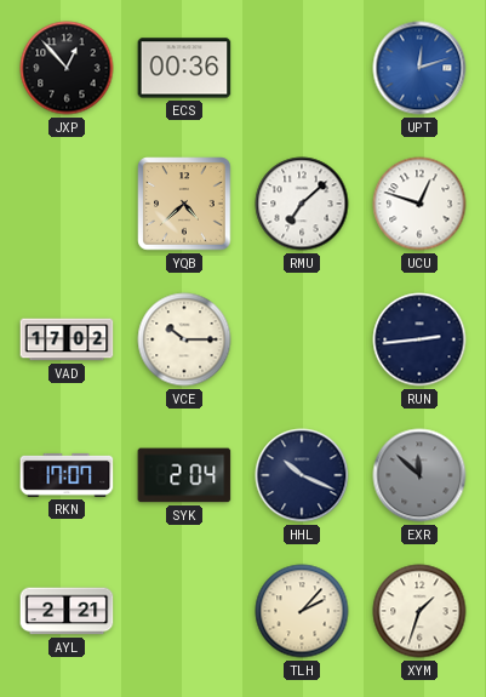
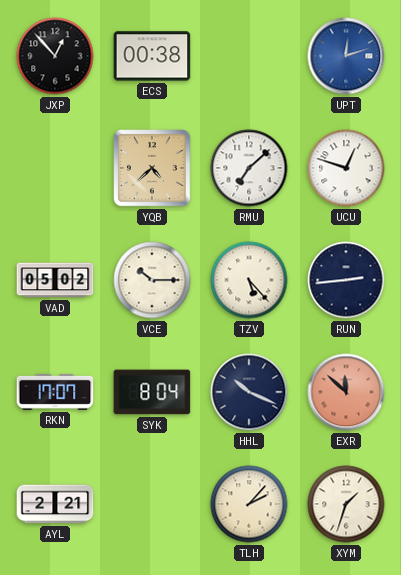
ECS: 00:36 -> 00:38
VAD: 17:02 -> 05:02
TZV: none -> 5:23
SYK: 2:04 -> 8:04
EXR dial: grey -> salmon
